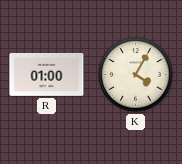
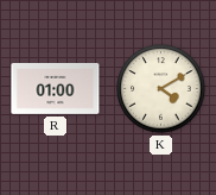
K: 4:05 -> 4:10
